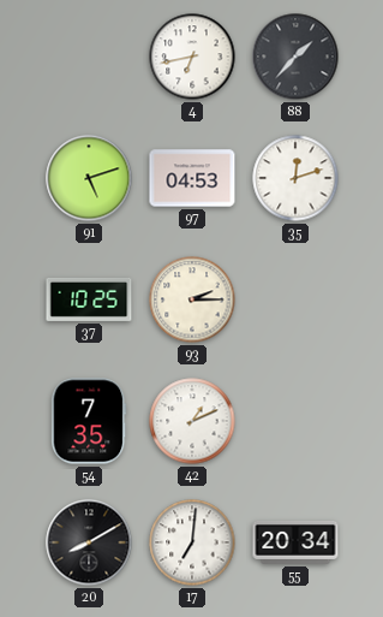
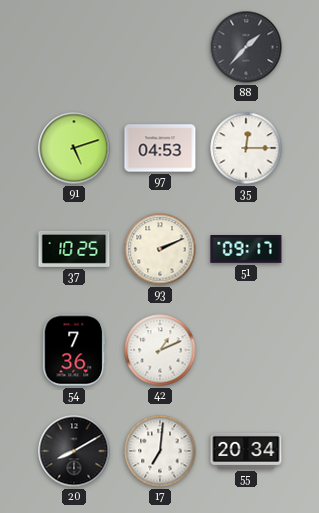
4: 6:43 -> none
35: 12:12 -> 12:15
93: 2:15 -> 2:11
51: none -> 09:17
54: 7:35 -> 7:36
